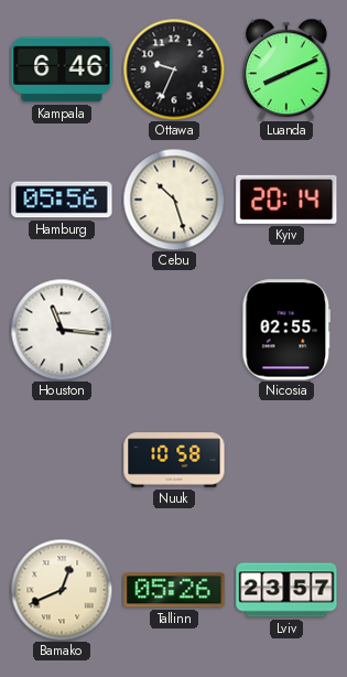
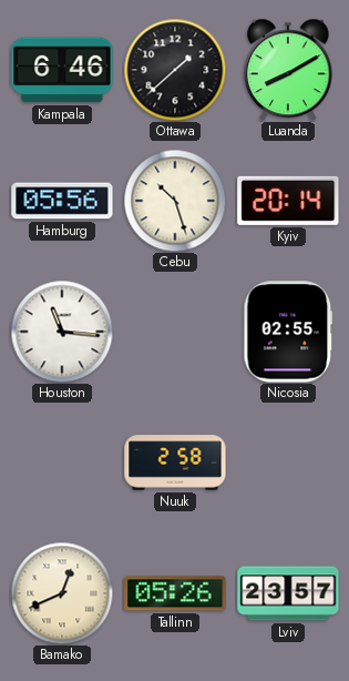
Ottawa: 9:34 -> 1:38
Luanda: 8:11 -> 8:10
Nuuk: 10:58 -> 2:58
